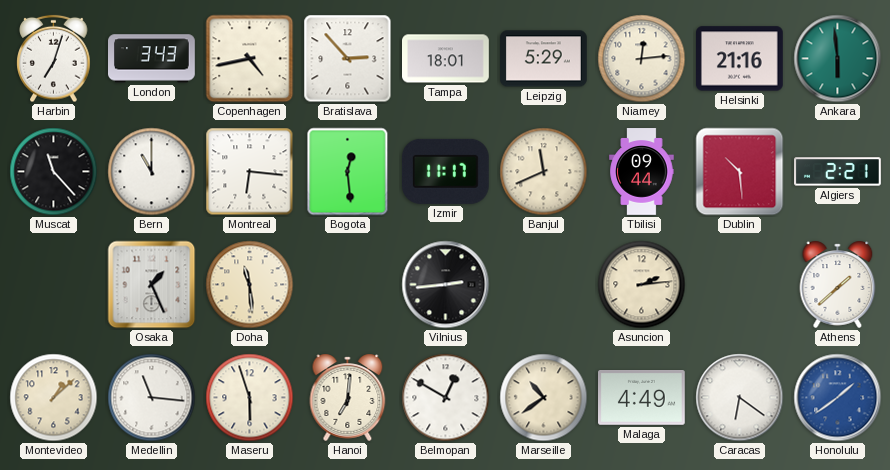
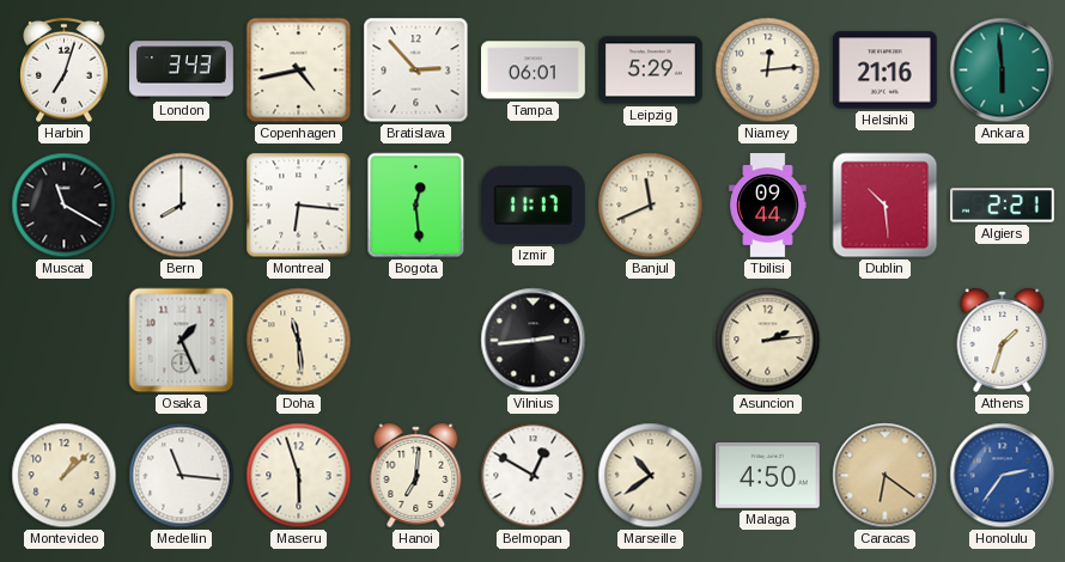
Tampa: 18:01 -> 06:01
Muscat: 11:23 -> 11:20
Bern: 11:00 -> 8:00
Athens: 1:38 -> 1:33
Malaga: 4:49 -> 4:50
Caracas dial: white -> champagne
Honolulu: 1:39 -> 2:36
